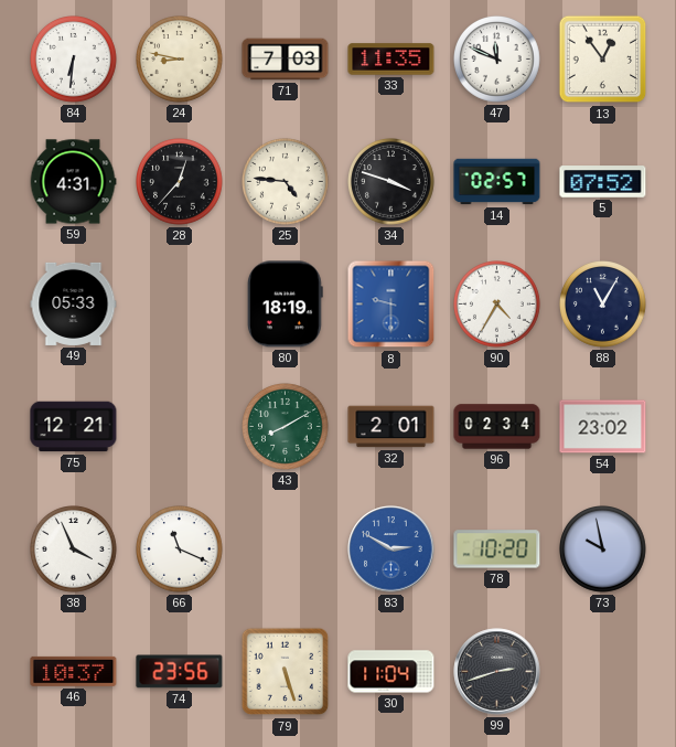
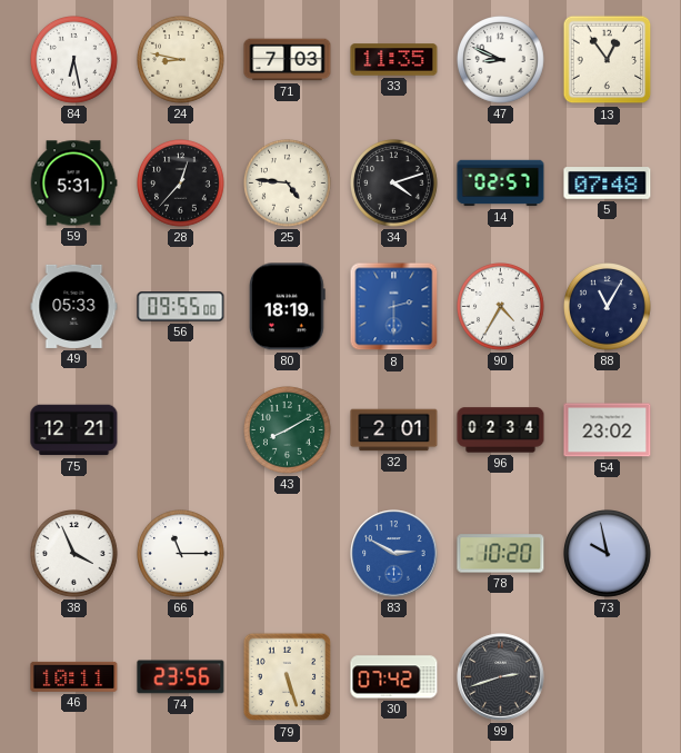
84: 6:31 -> 6:28
47: 11:49 -> 8:49
59: 4:31 -> 5:31
34: 3:48 -> 4:12
5: 07:52 -> 07:48
56: none -> 09:55
8: 9:30 -> 2:30
66: 11:19 -> 11:15
46: 10:37 -> 10:11
30: 11:04 -> 07:42
